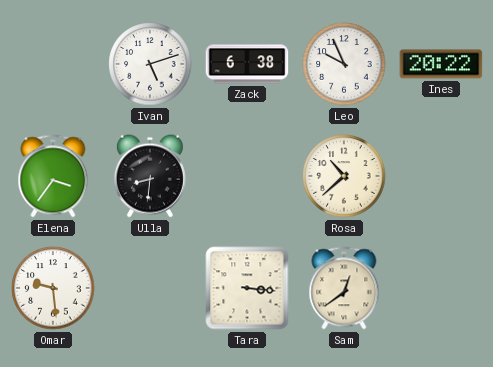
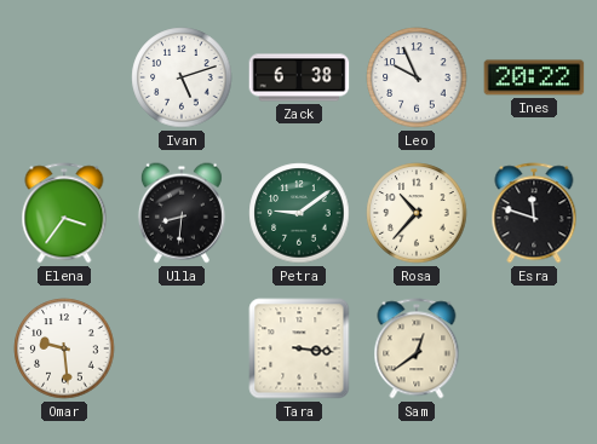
Petra: none -> 9:09
Rosa: 10:38 -> 10:37
Esra: none -> 11:48
